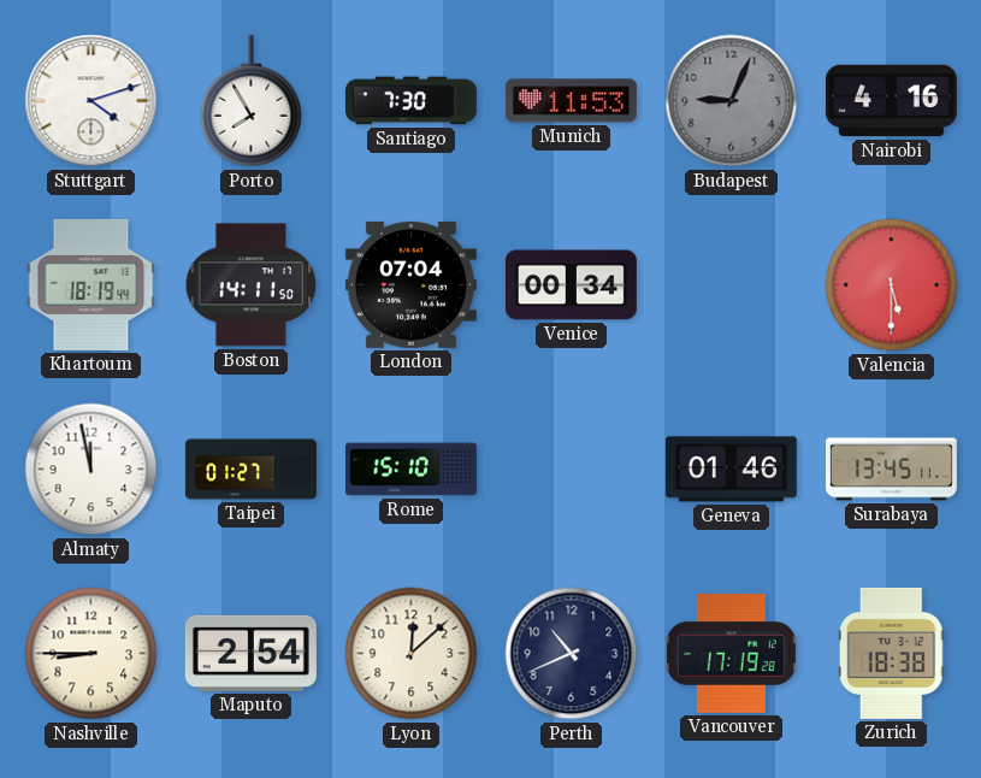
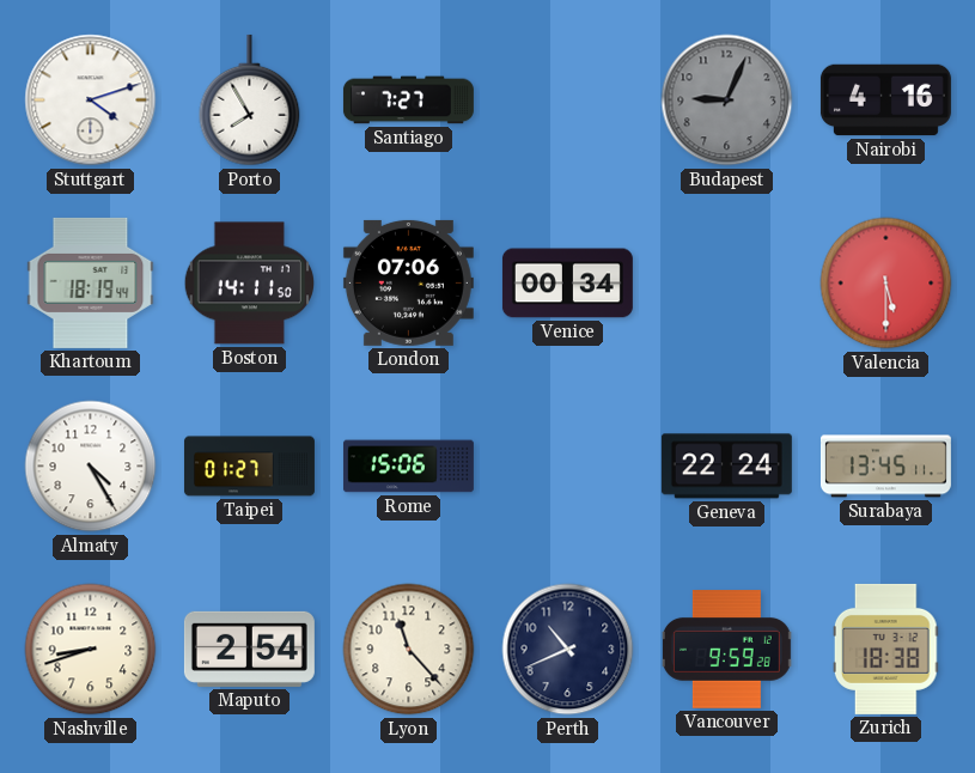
Santiago: 7:30 -> 7:27
Munich: 11:53 -> none
London: 07:04 -> 07:06
Almaty: 11:58 -> 4:25
Rome: 15:10 -> 15:06
Geneva: 01:46 -> 22:24
Nashville: 8:45 -> 8:42
Lyon: 12:08 -> 11:23
Vancouver: 17:19 -> 9:59
